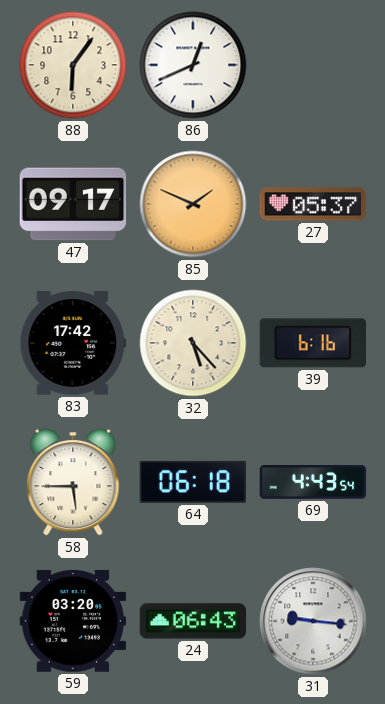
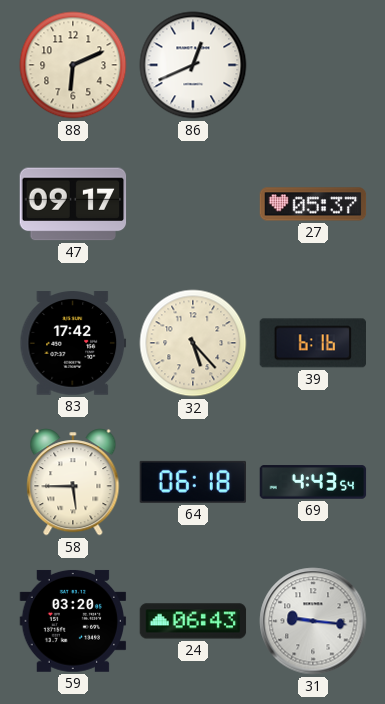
88: 6:06 -> 6:11
85: 1:49 -> none
